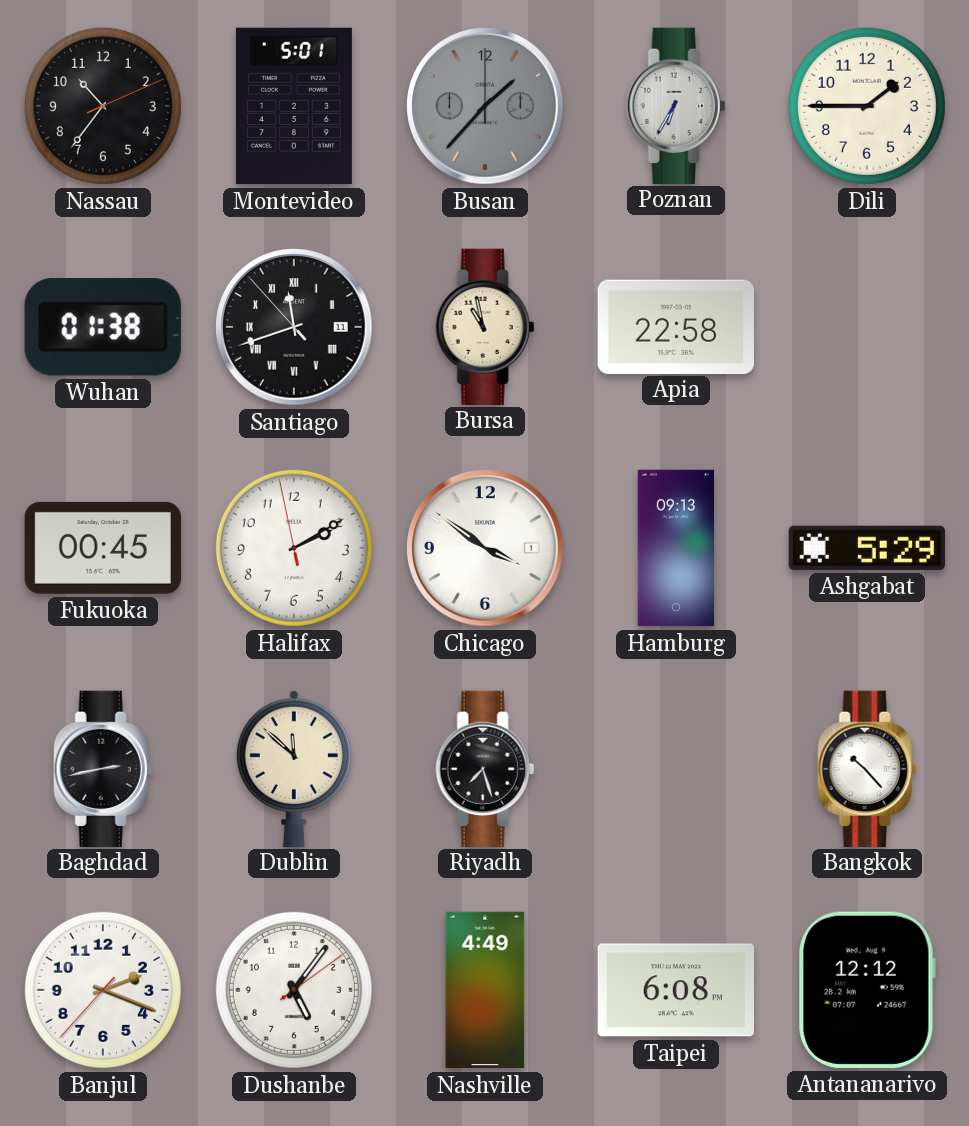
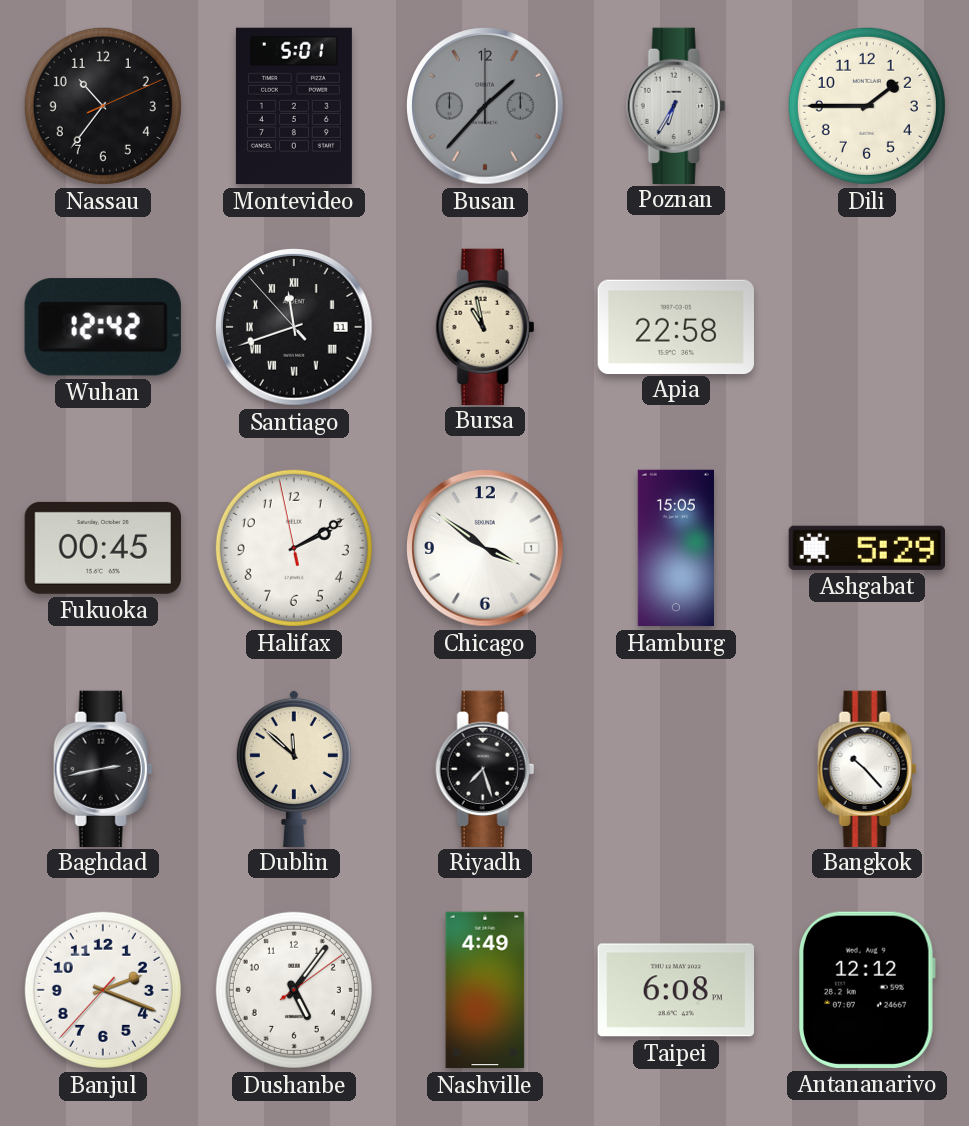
Wuhan: 01:38 -> 12:42
Hamburg: 09:13 -> 15:05
